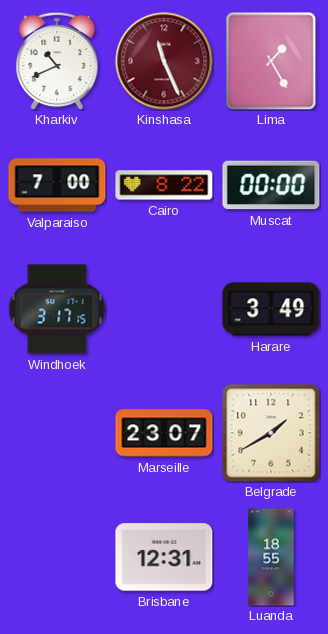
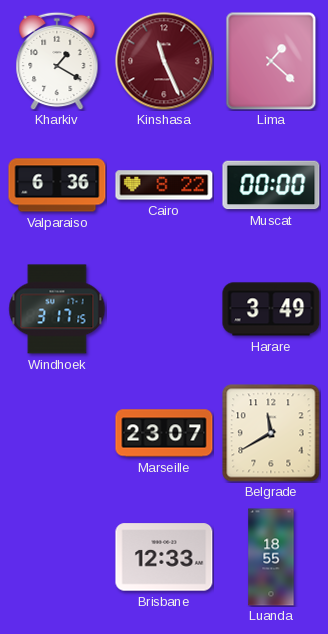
Kharkiv: 10:41 -> 1:20
Lima: 1:25 -> 1:22
Valparaiso: 7:00 -> 6:36
Belgrade: 1:40 -> 11:40
Brisbane: 12:31 -> 12:33
